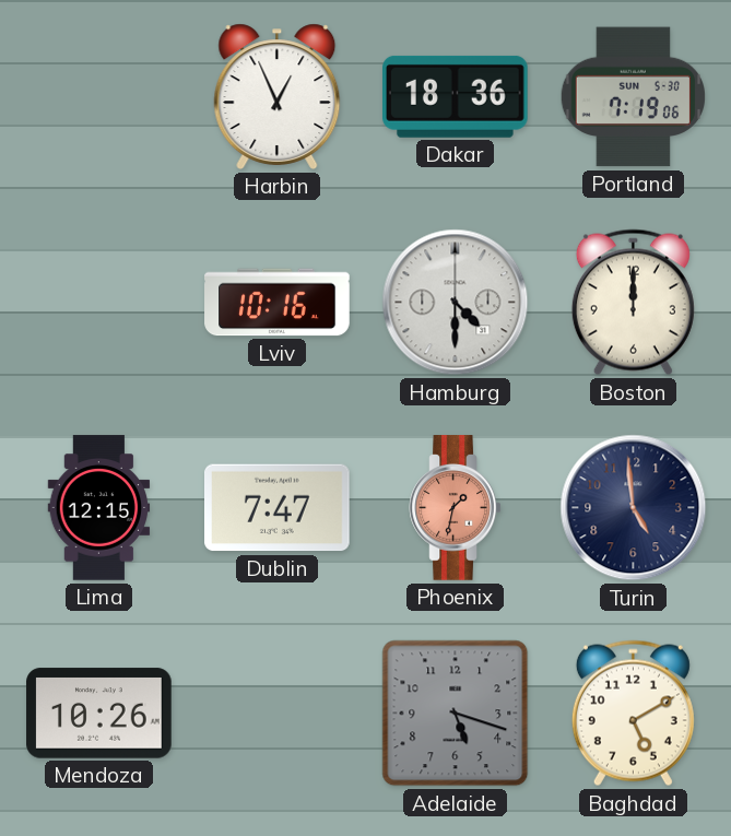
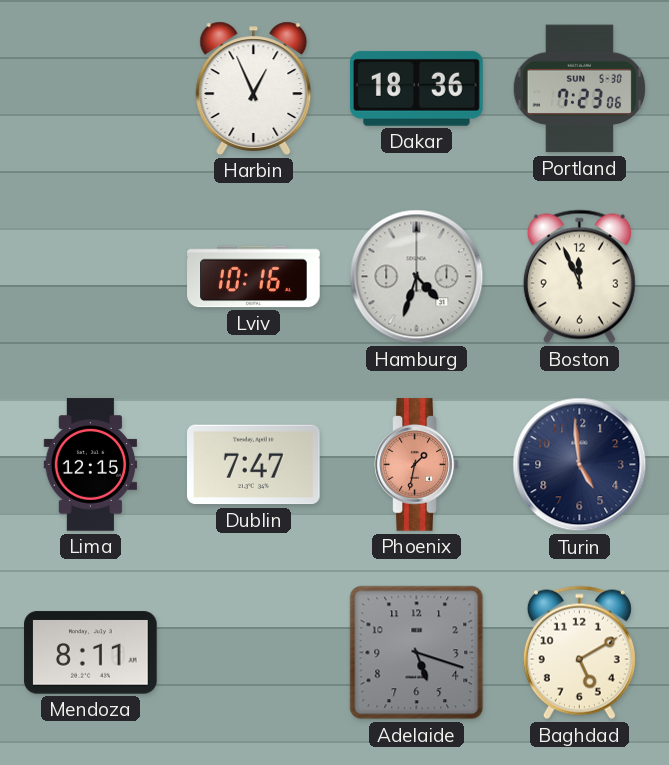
Portland: 7:19 -> 7:23
Hamburg: 4:30 -> 4:33
Boston: 12:00 -> 11:56
Mendoza: 10:26 -> 8:11
